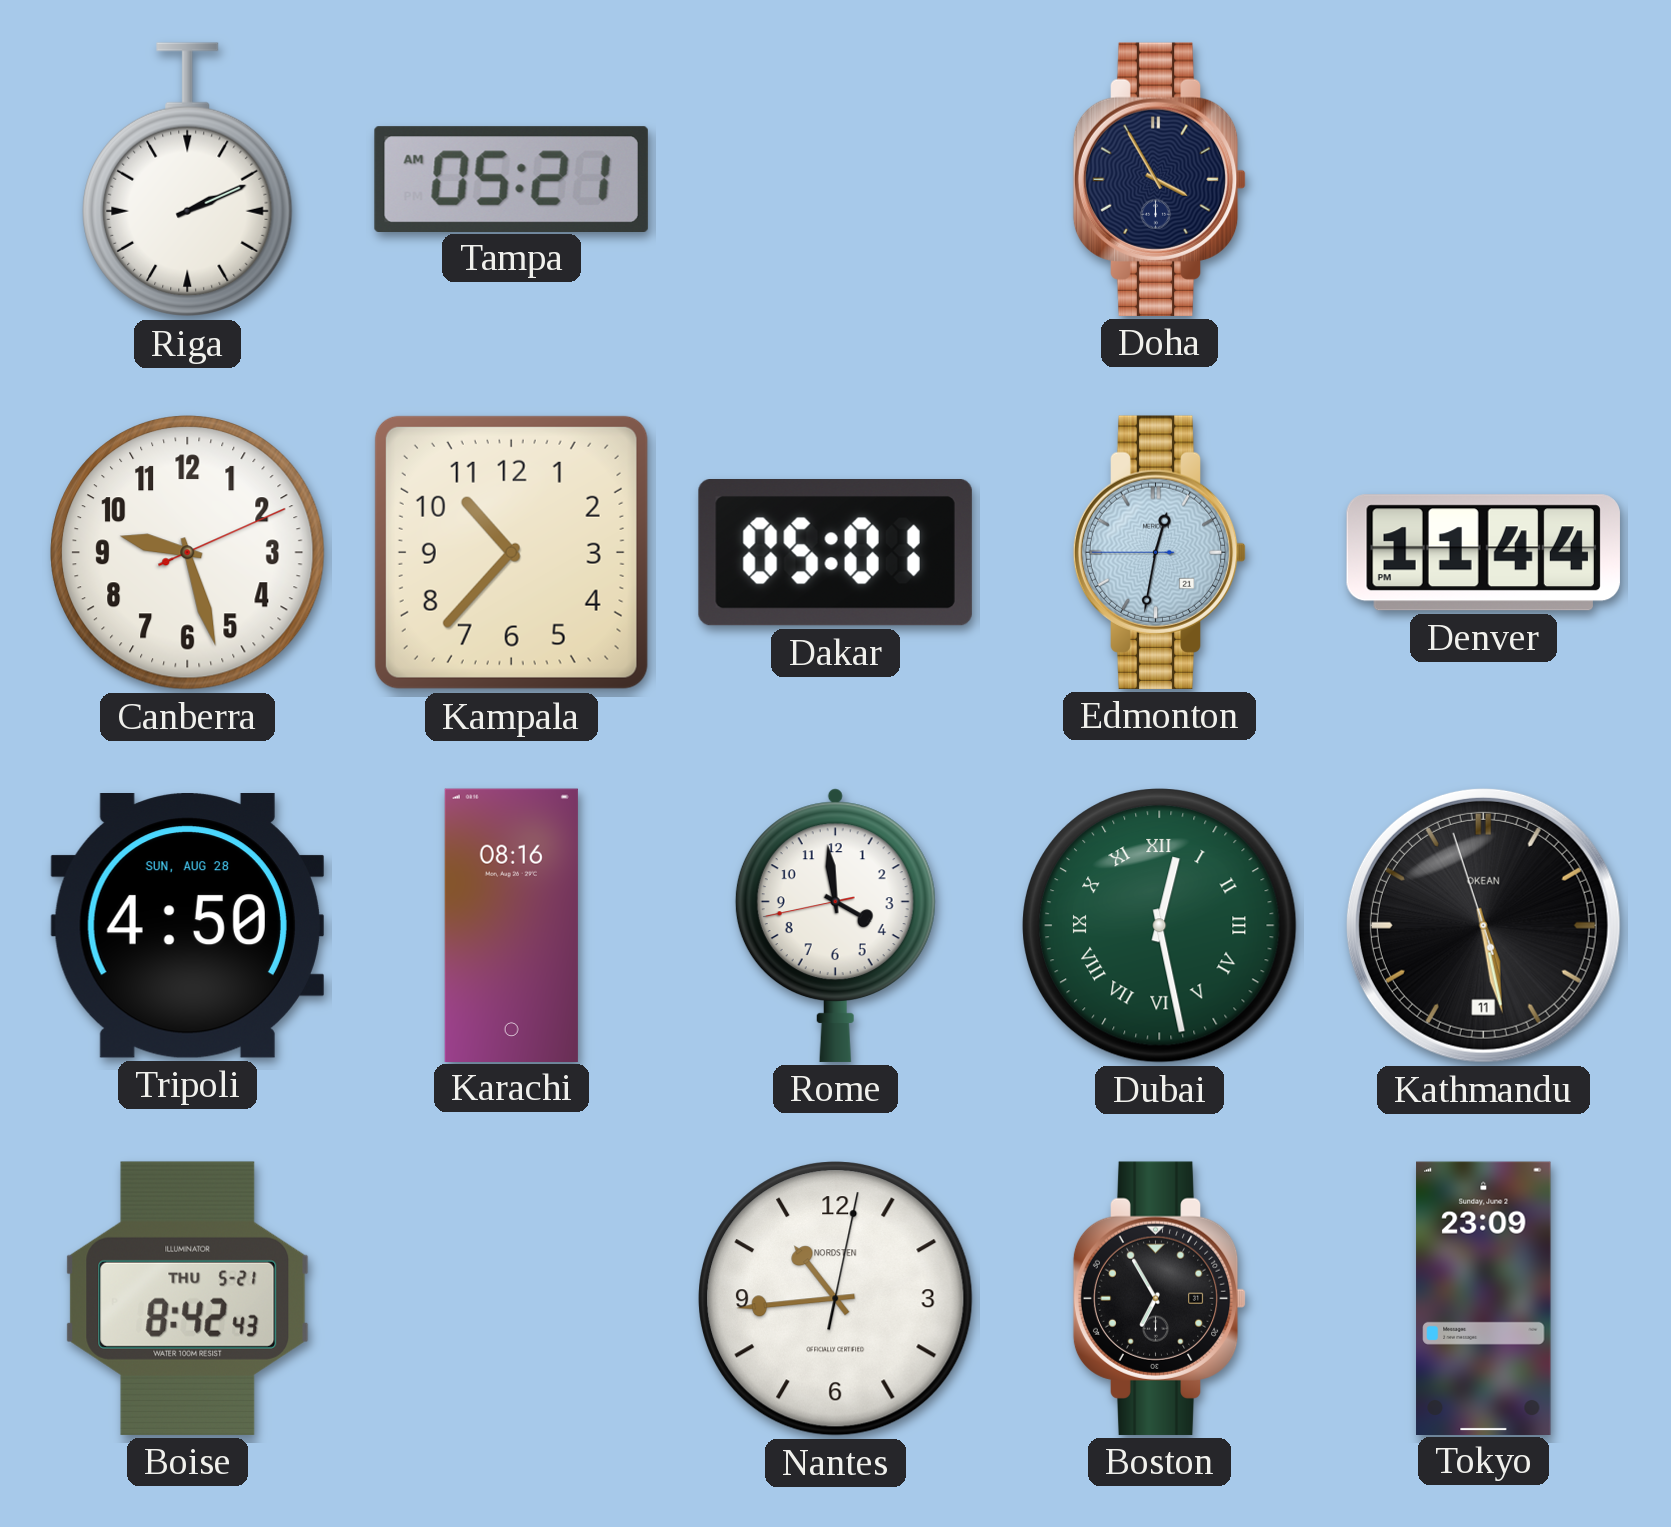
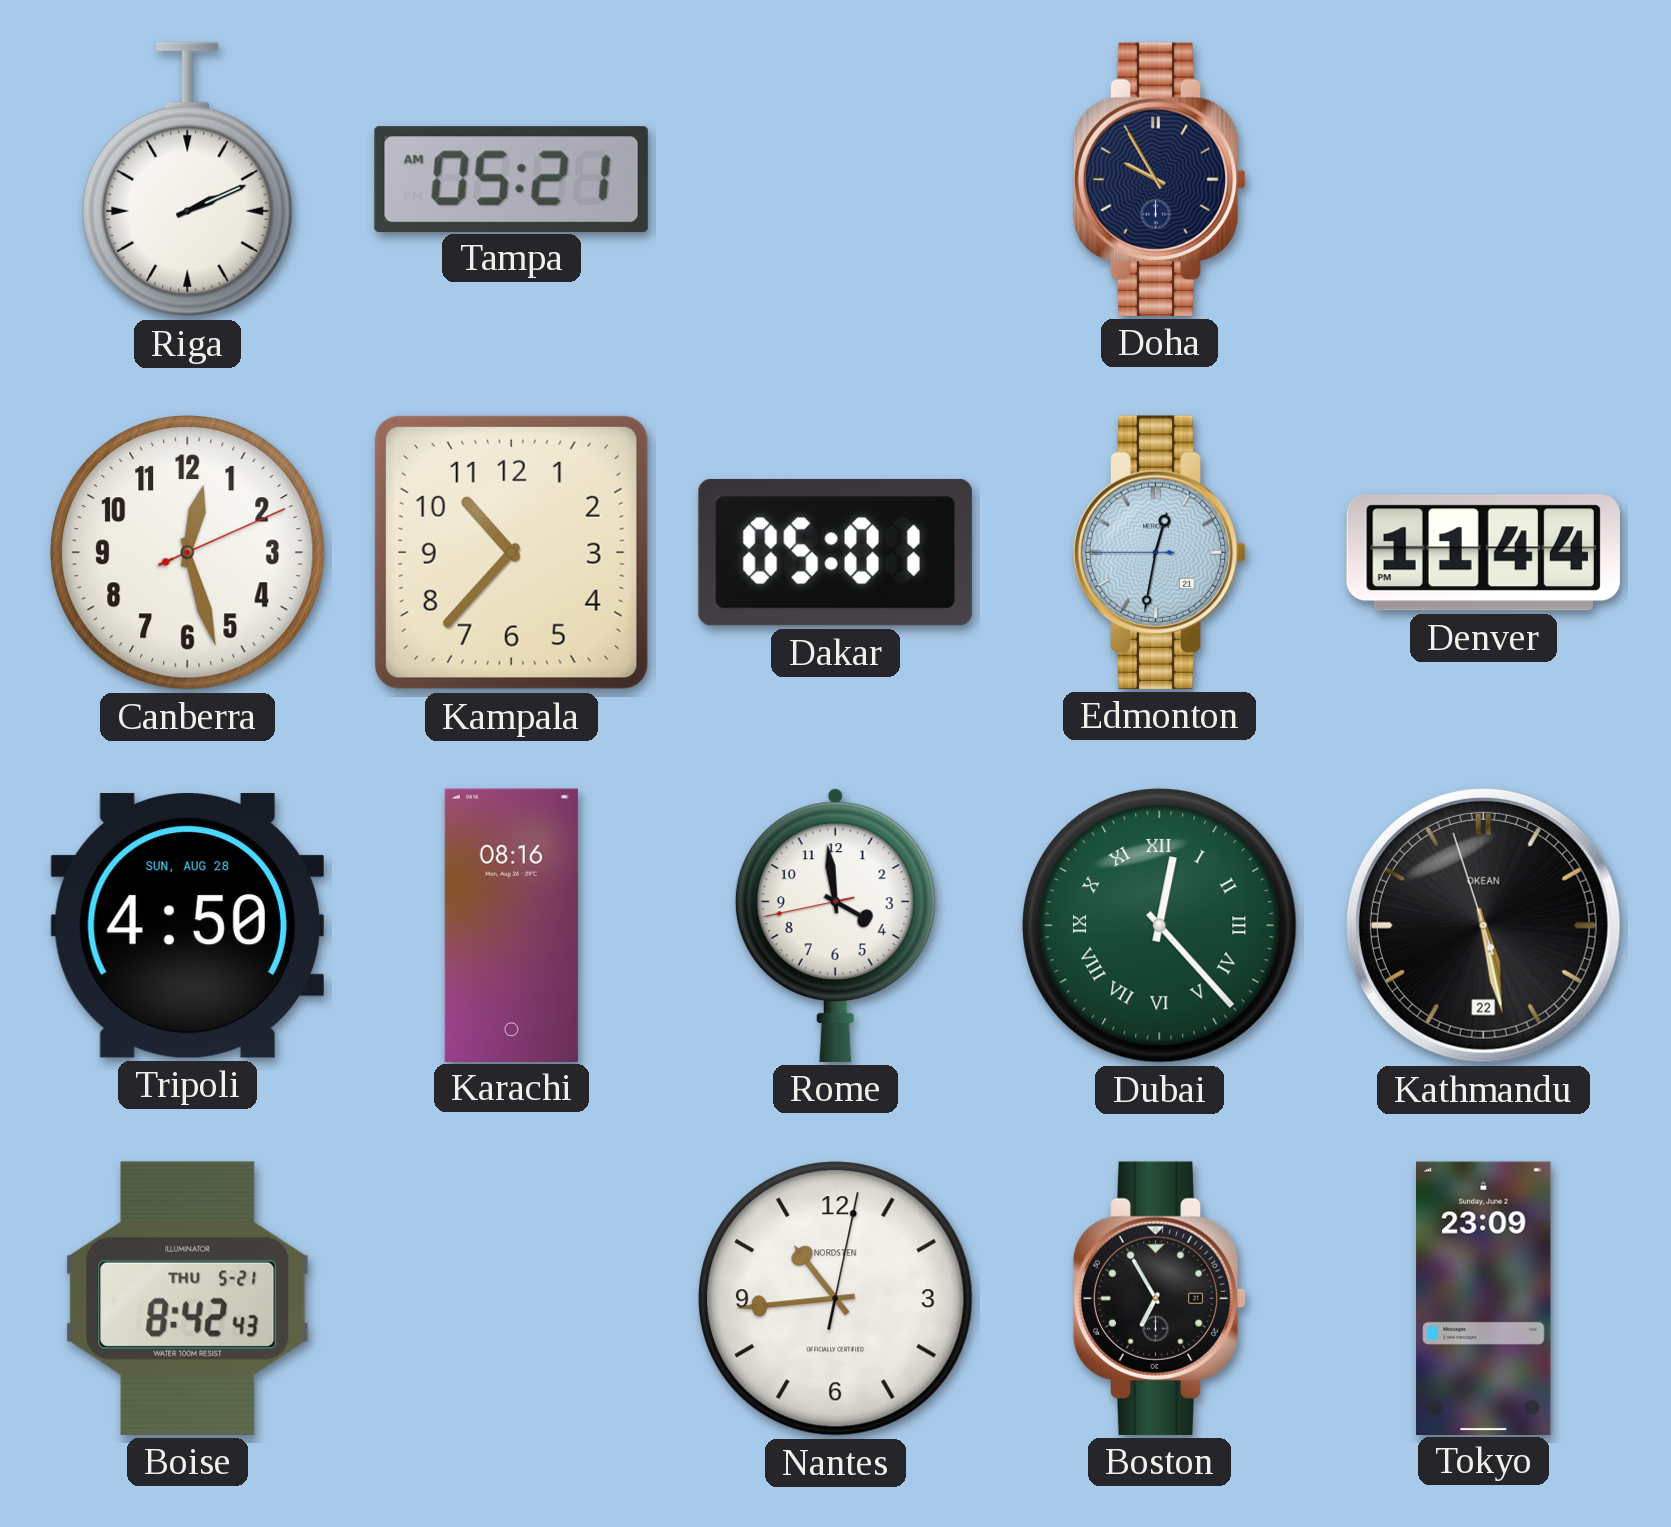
Doha: 3:55 -> 9:55
Canberra: 9:27 -> 12:27
Dubai: 12:28 -> 12:23
Kathmandu date: 11 -> 22
